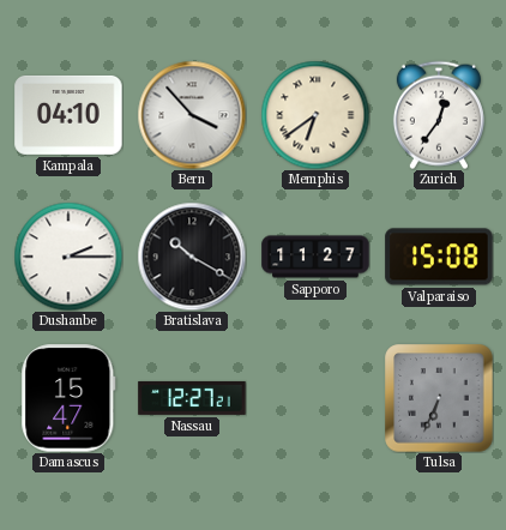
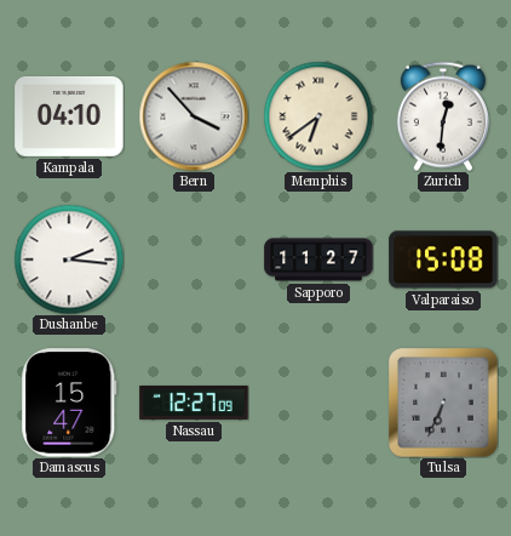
Zurich: 12:36 -> 12:31
Dushanbe: 2:15 -> 2:16
Bratislava: 10:20 -> none
Nassau: 12:27:21 -> 12:27:09
